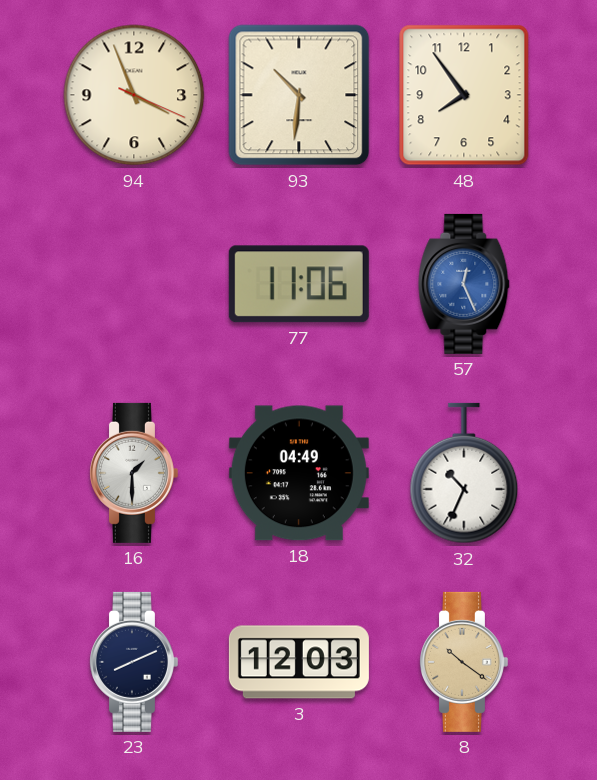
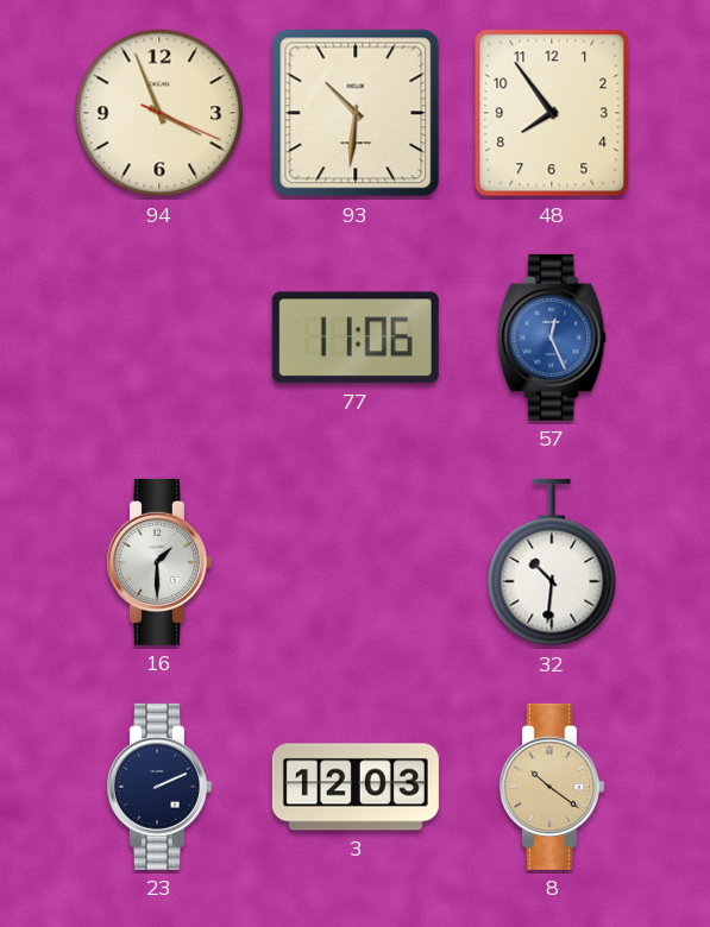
18: 04:49 -> none
32: 10:34 -> 10:31
23: 8:11 -> 2:11
